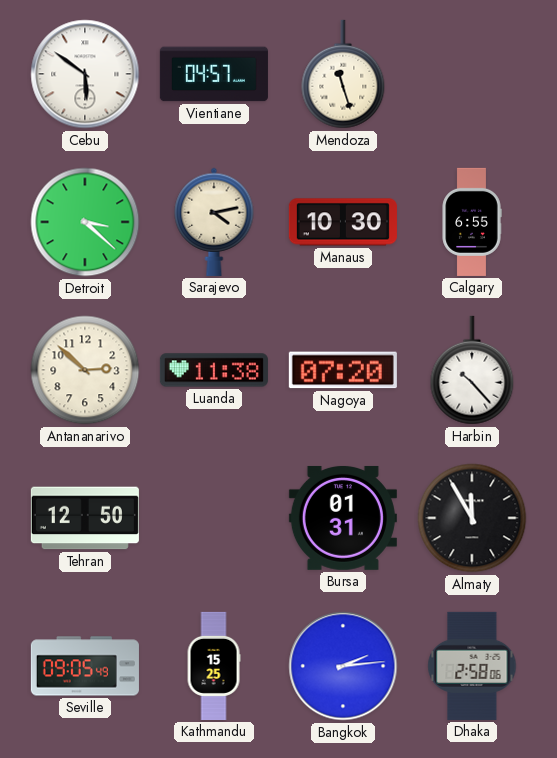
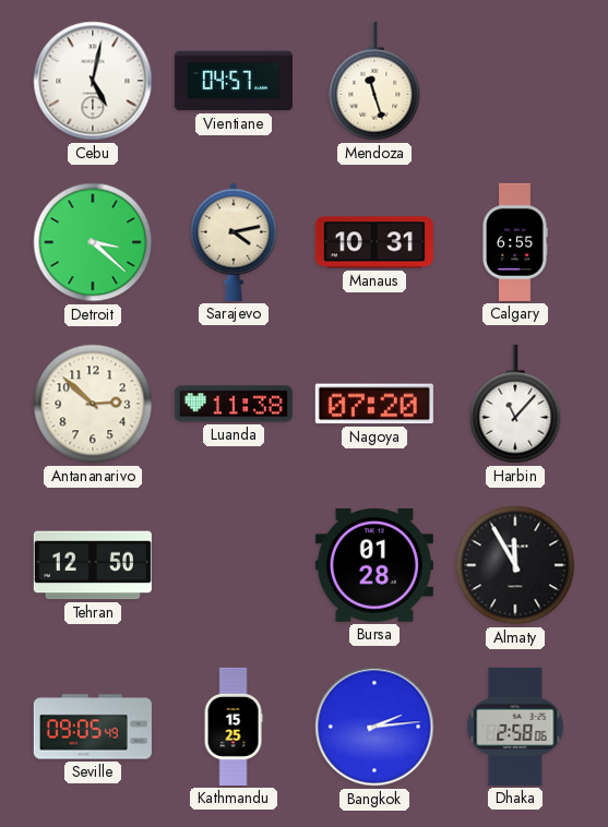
Cebu: 5:51 -> 5:02
Manaus: 10:30 -> 10:31
Harbin: 10:23 -> 11:07
Bursa: 01:31 -> 01:28
